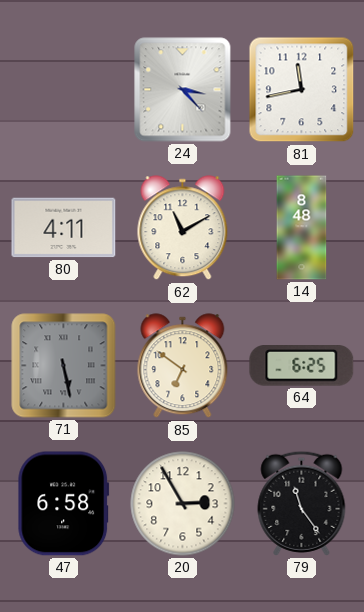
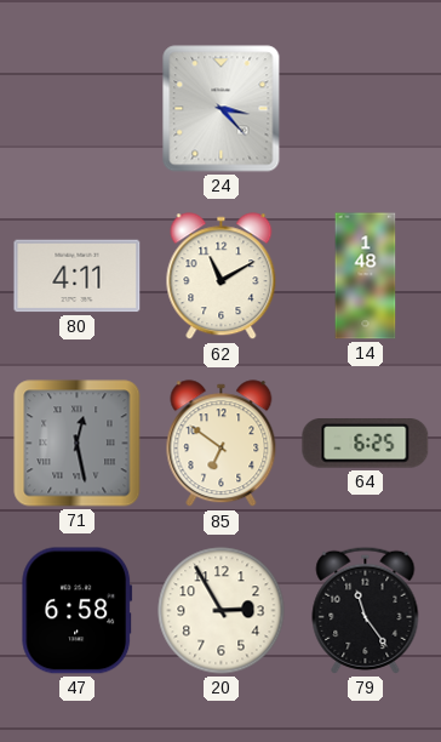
81: 11:43 -> none
14: 8:48 -> 1:48
71: 5:28 -> 12:28
